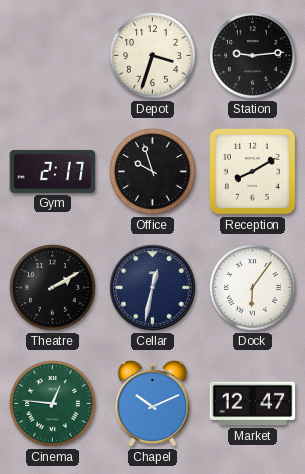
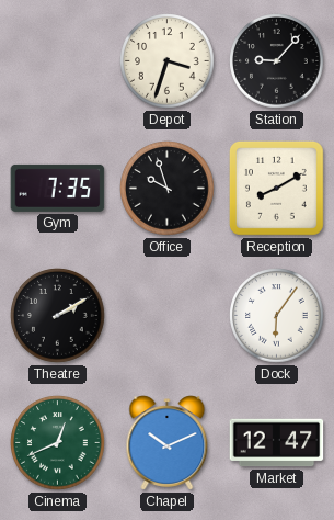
Station: 9:14 -> 9:07
Gym: 2:17 -> 7:35
Cellar: 12:32 -> none
Cinema: 12:46 -> 12:41
